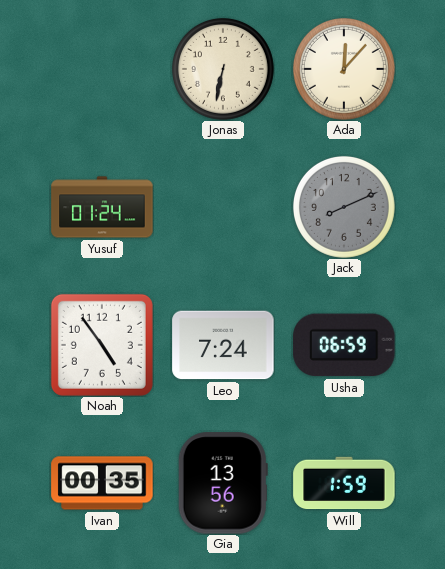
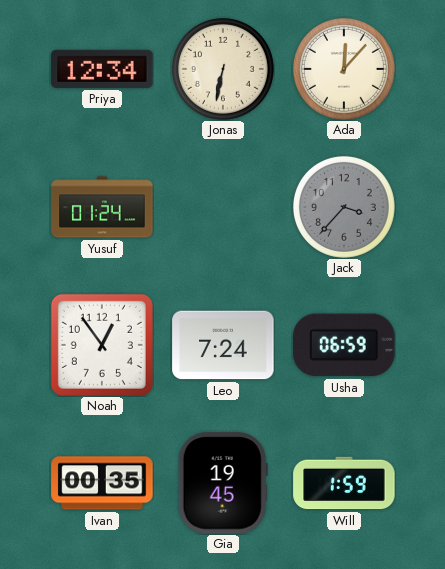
Priya: none -> 12:34
Jack: 8:11 -> 3:37
Noah: 4:54 -> 12:54
Gia: 13:56 -> 19:45
